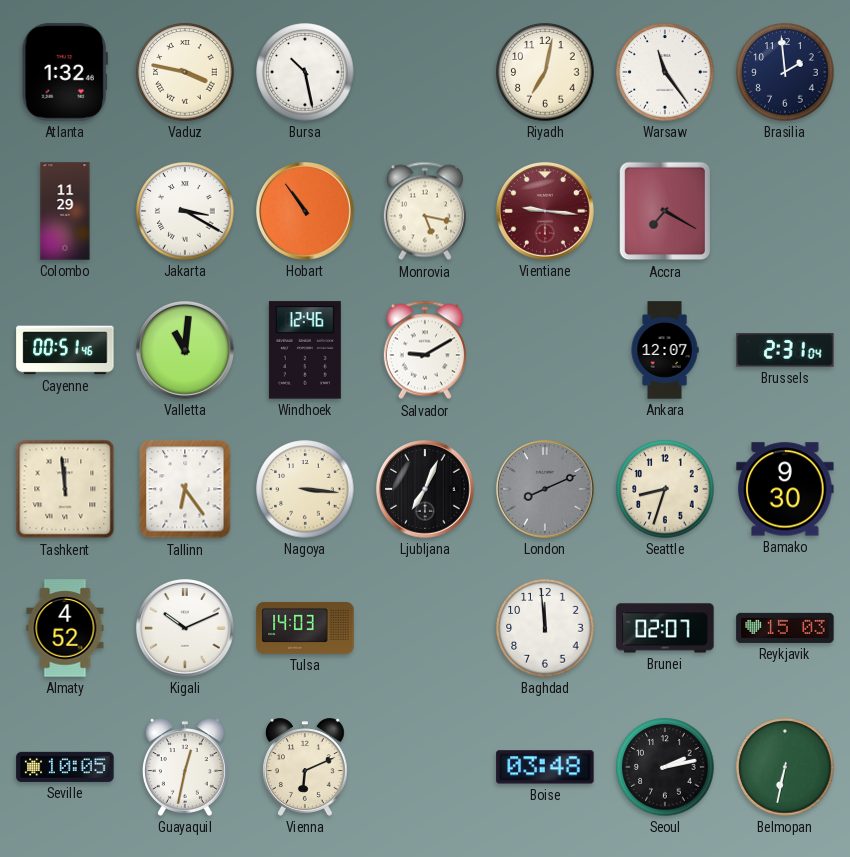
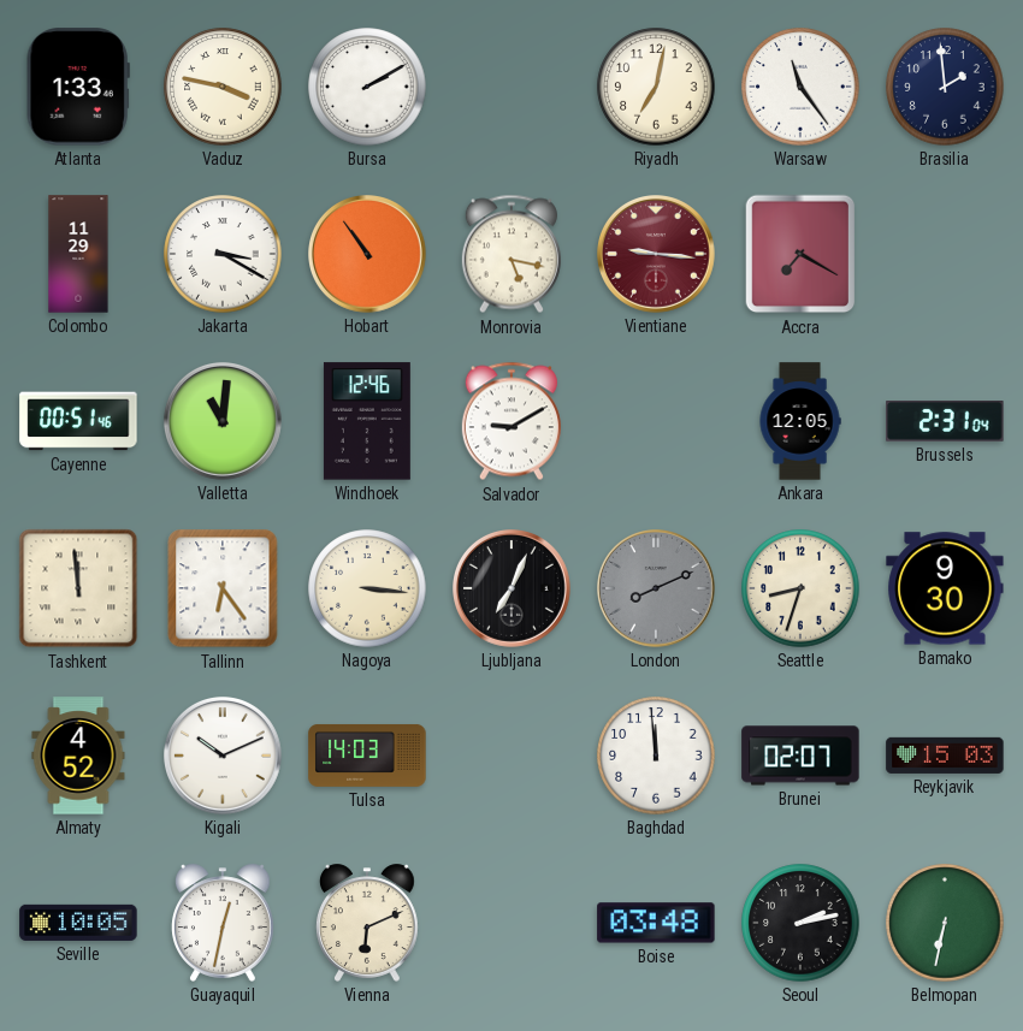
Atlanta: 1:32 -> 1:33
Bursa: 10:28 -> 2:10
Ankara: 12:07 -> 12:05
